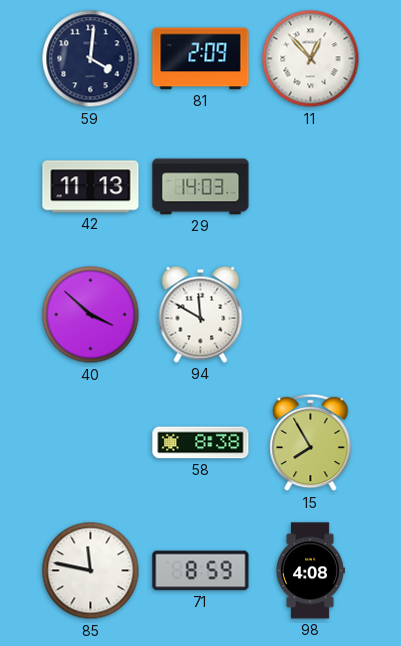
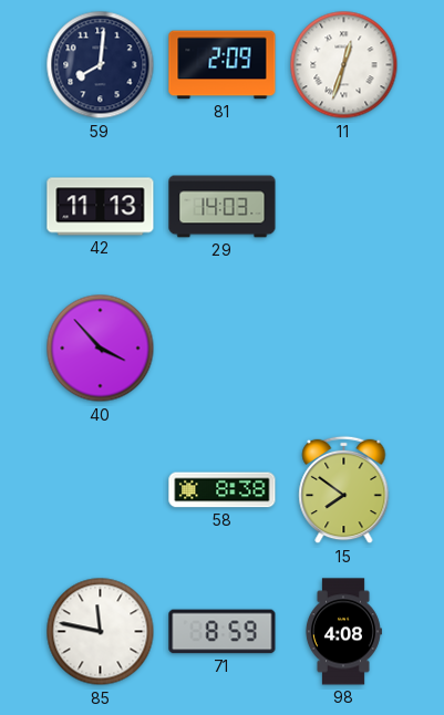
59: 4:01 -> 8:01
11: 12:53 -> 12:33
40: 3:52 -> 3:53
94: 11:50 -> none
15: 7:55 -> 7:51
